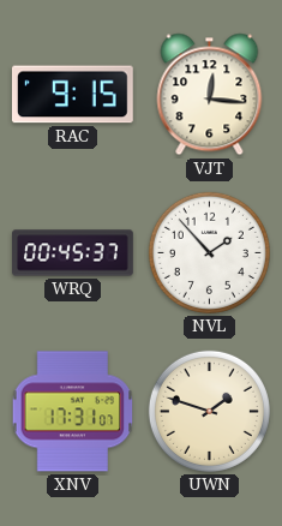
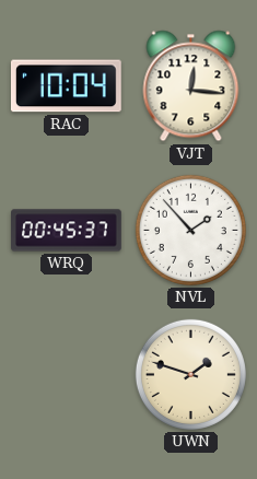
RAC: 9:15 -> 10:04
XNV: 17:31 -> none
